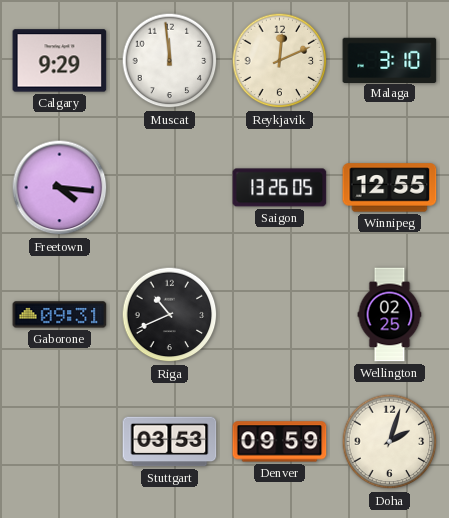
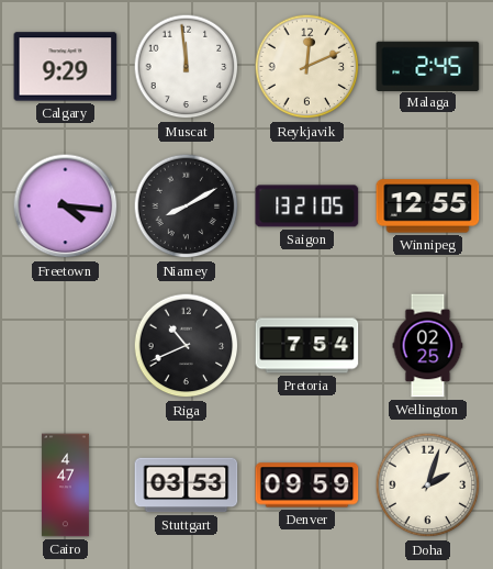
Malaga: 3:10 -> 2:45
Niamey: none -> 8:10
Saigon: 13:26 -> 13:21
Gaborone: 09:31 -> none
Pretoria: none -> 7:54
Cairo: none -> 4:47
